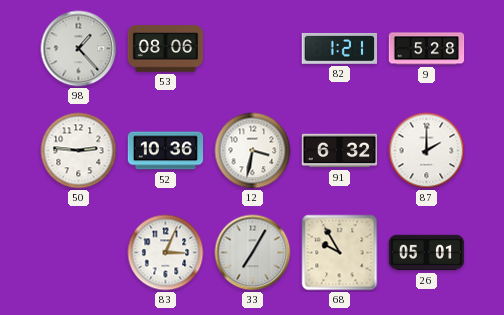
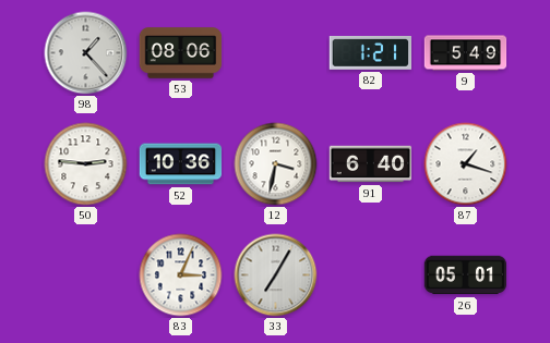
9: 5:28 -> 5:49
91: 6:32 -> 6:40
87: 2:00 -> 1:18
68: 9:55 -> none
